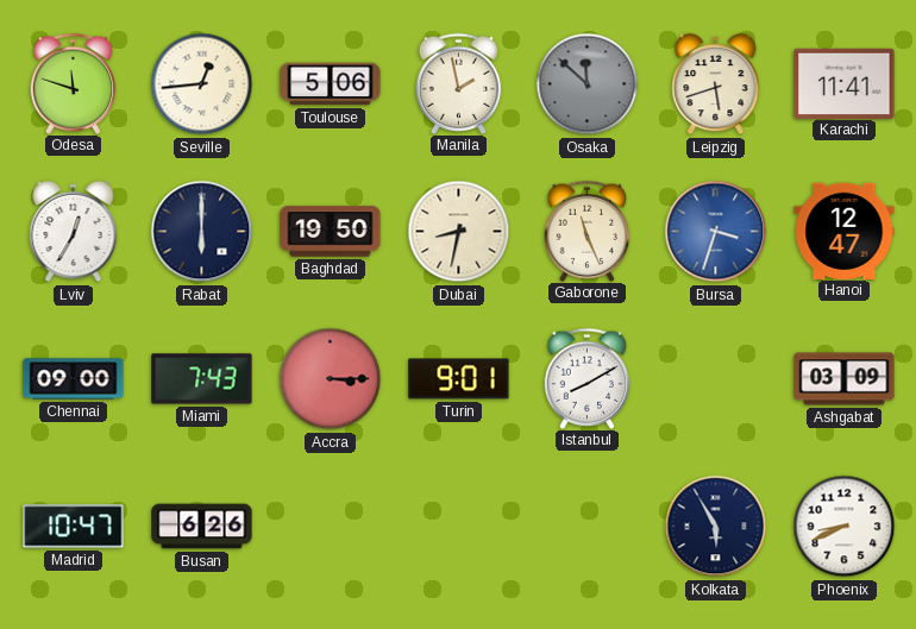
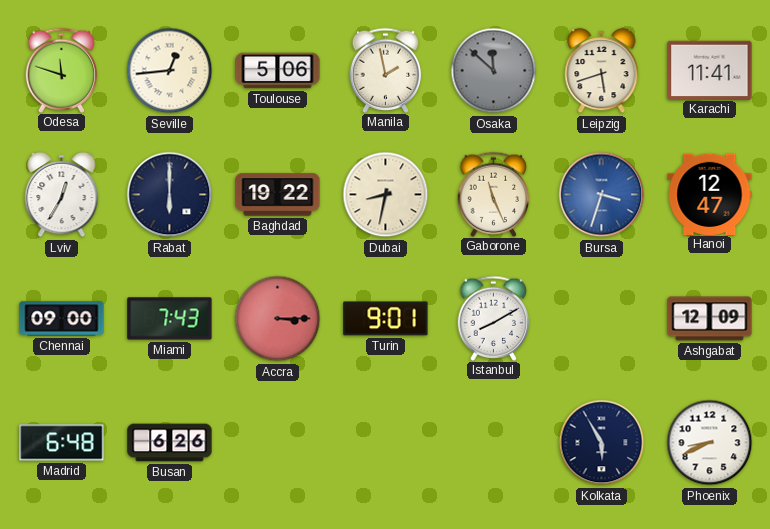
Baghdad: 19:50 -> 19:22
Ashgabat: 03:09 -> 12:09
Madrid: 10:47 -> 6:48
